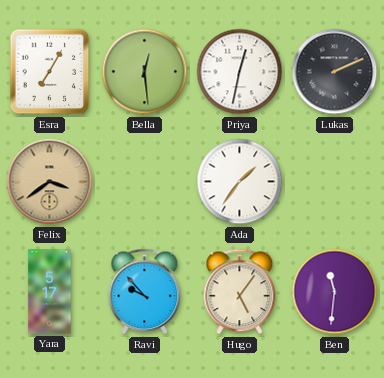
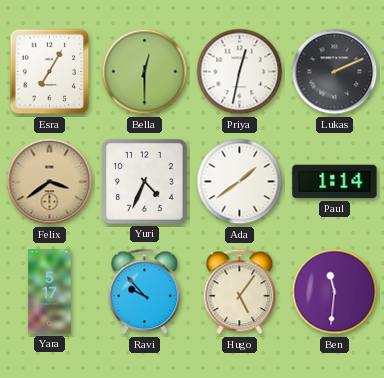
Bella: 12:29 -> 12:30
Yuri: none -> 4:34
Ada: 1:36 -> 1:39
Paul: none -> 1:14
